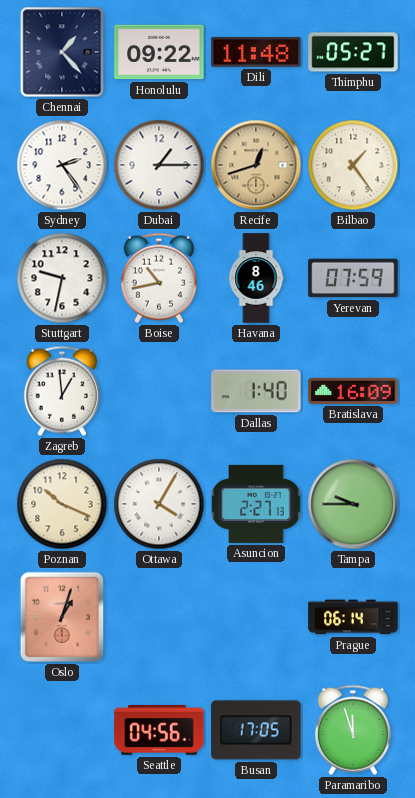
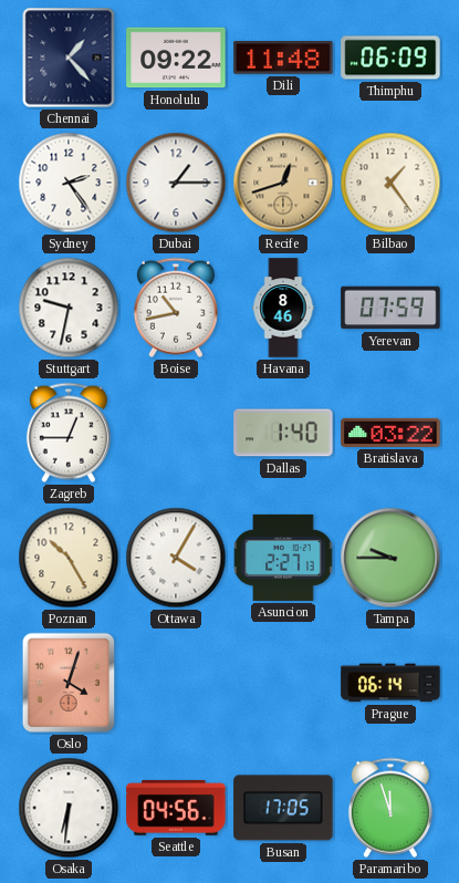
Thimphu: 05:27 -> 06:09
Zagreb: 12:59 -> 12:45
Bratislava: 16:09 -> 03:22
Poznan: 10:19 -> 10:25
Oslo: 1:03 -> 4:03
Osaka: none -> 6:31
